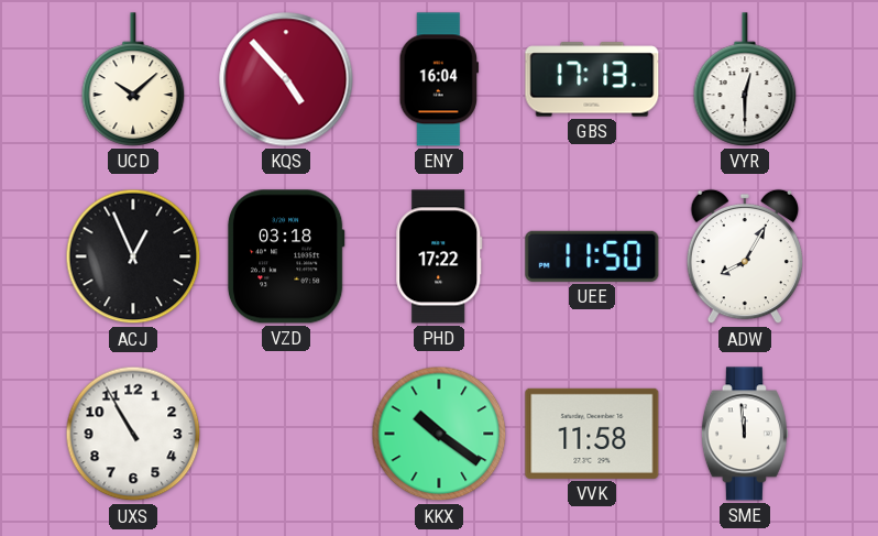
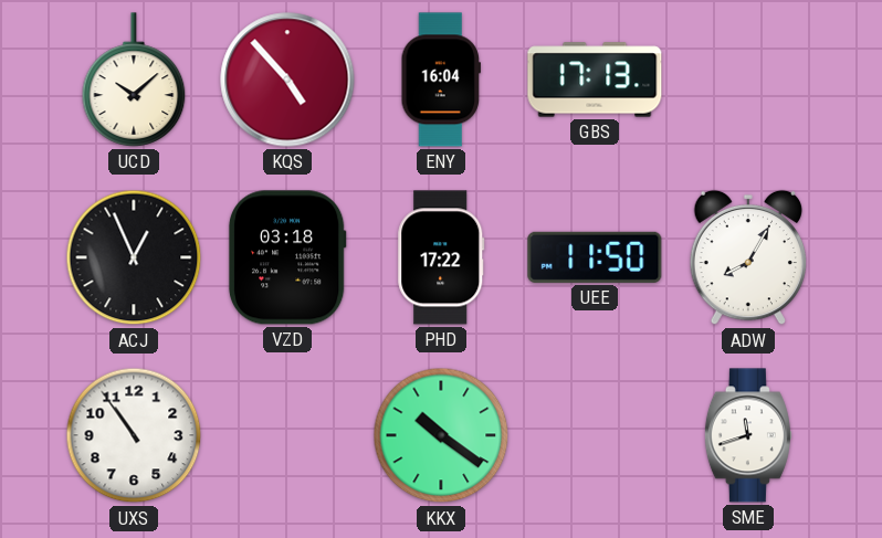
VYR: 12:30 -> none
UXS: 10:55 -> 10:54
VVK: 11:58 -> none
SME: 11:59 -> 11:42
